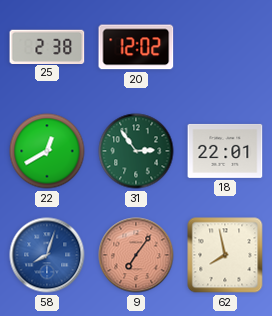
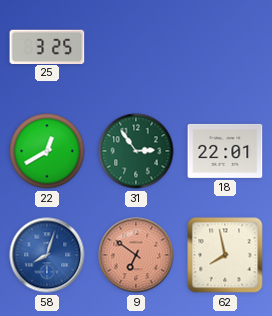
25: 2:38 -> 3:25
20: 12:02 -> none
9: 7:06 -> 6:51
